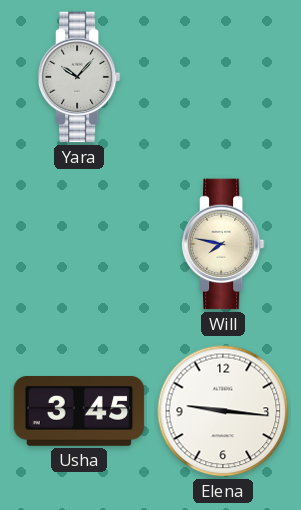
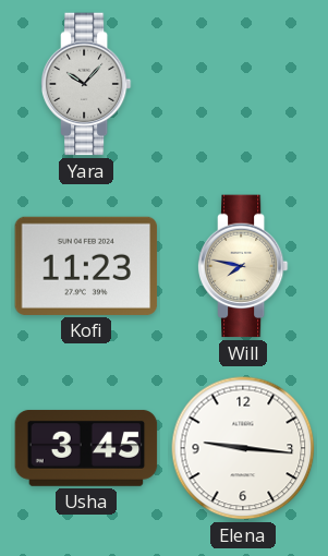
Kofi: none -> 11:23
